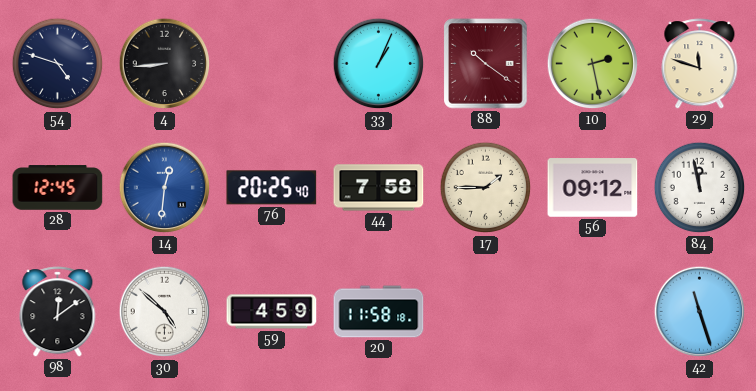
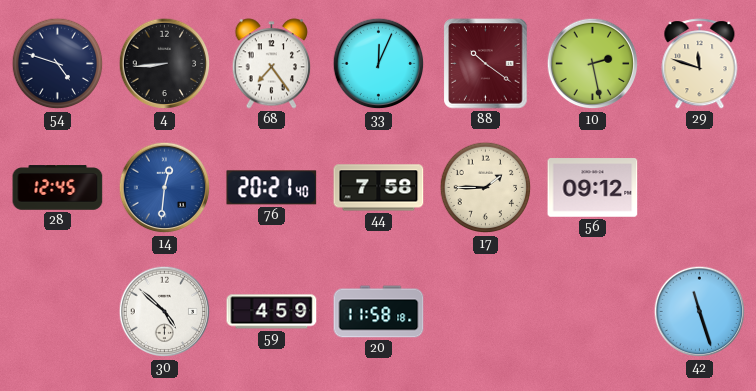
68: none -> 7:24
33: 1:04 -> 12:04
76: 20:25 -> 20:21
84: 11:58 -> none
98: 12:09 -> none
